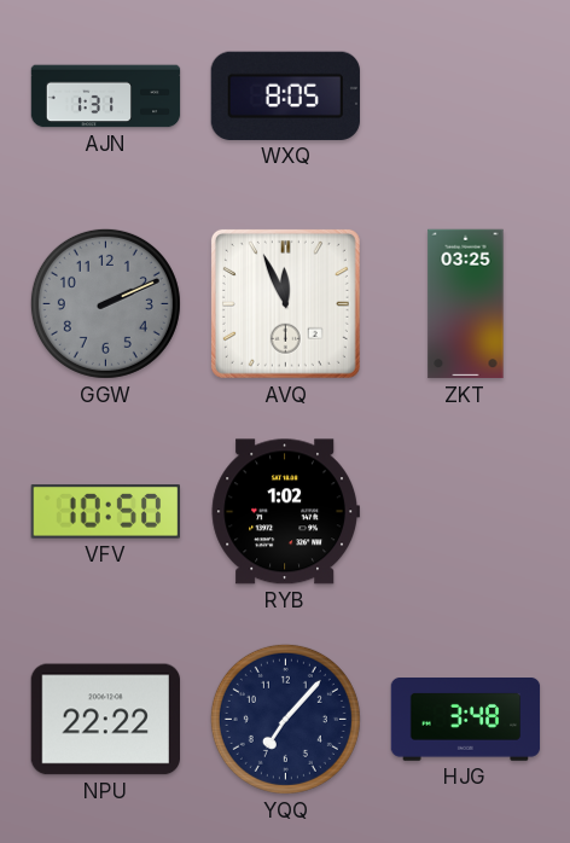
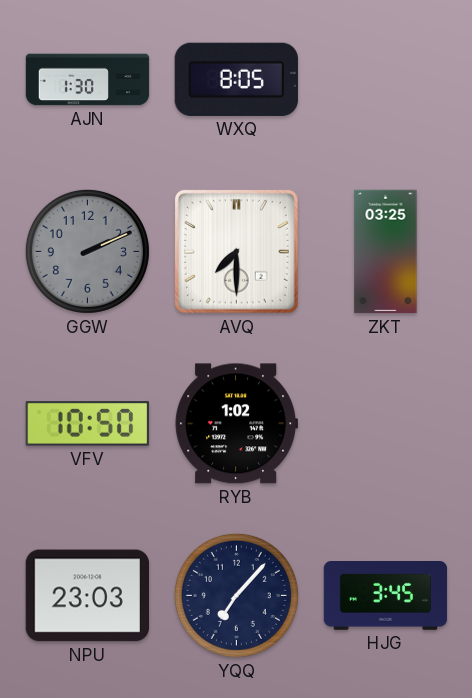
AJN: 1:31 -> 1:30
AVQ: 11:56 -> 7:30
NPU: 22:22 -> 23:03
HJG: 3:48 -> 3:45
